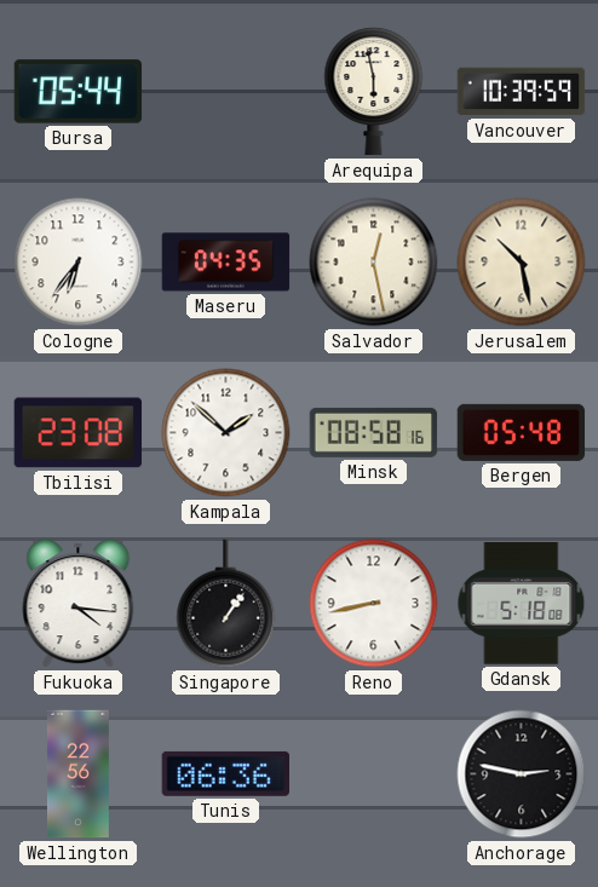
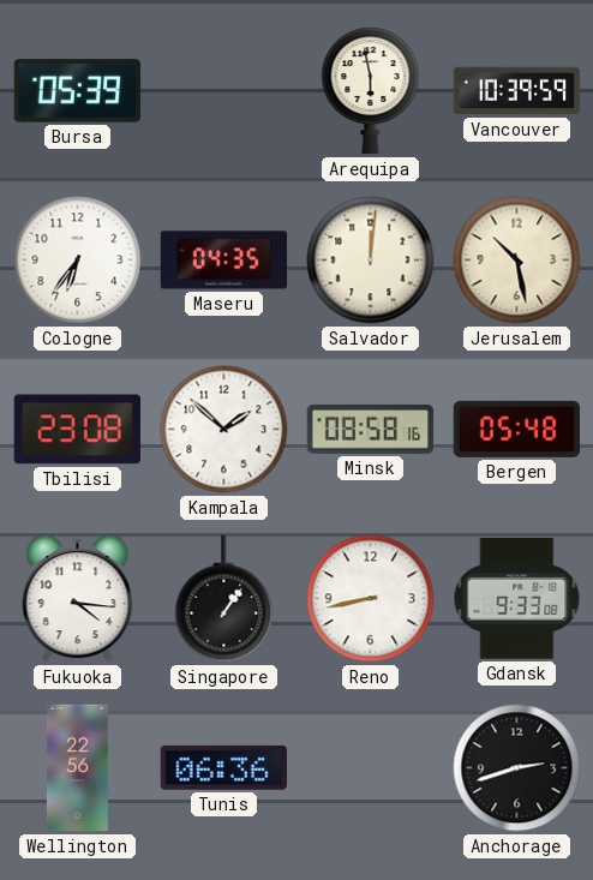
Bursa: 05:44 -> 05:39
Salvador: 12:28 -> 12:01
Gdansk: 5:18 -> 9:33
Anchorage: 2:47 -> 2:42
